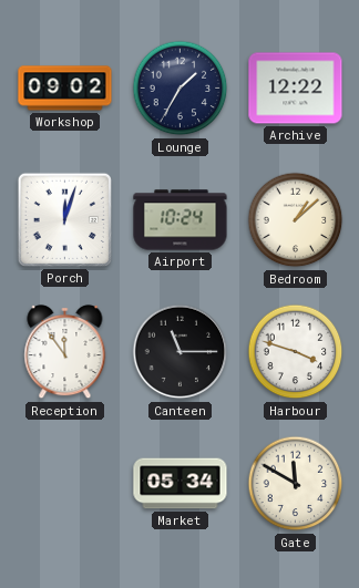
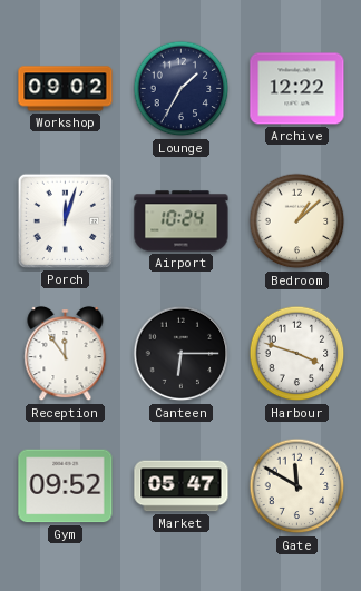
Canteen: 11:15 -> 6:15
Gym: none -> 09:52
Market: 05:34 -> 05:47
